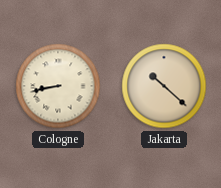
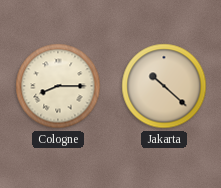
Cologne: 8:43 -> 8:15
